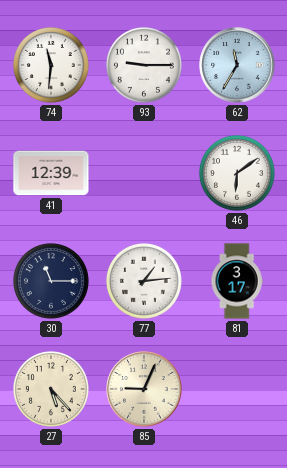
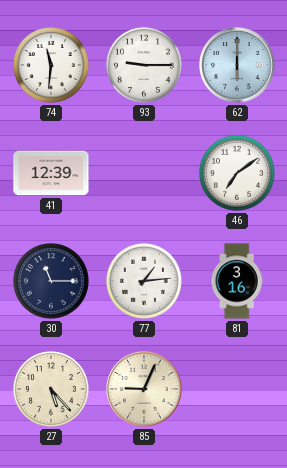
62: 11:35 -> 6:00
46: 6:09 -> 7:09
81: 3:17 -> 3:16
